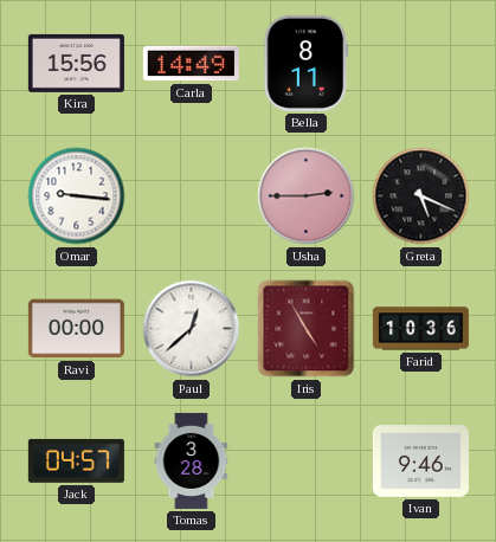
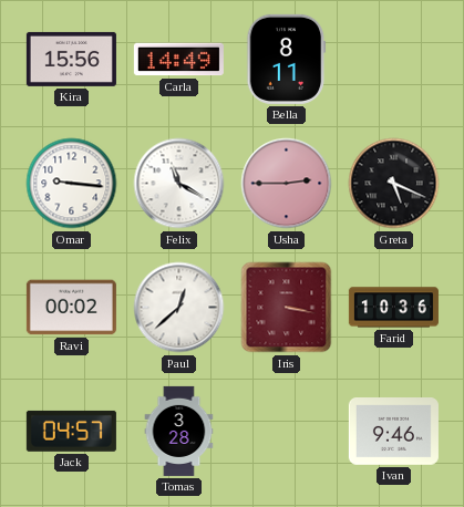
Felix: none -> 11:20
Ravi: 00:00 -> 00:02
Iris: 4:55 -> 3:17
